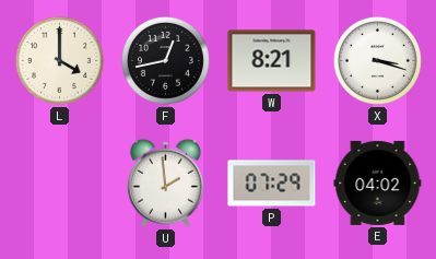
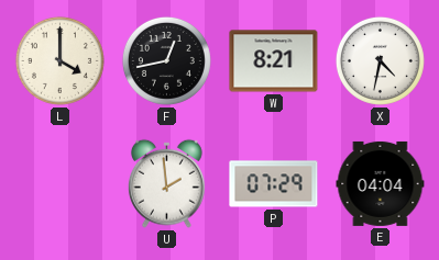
X: 3:18 -> 4:32
E: 04:02 -> 04:04
